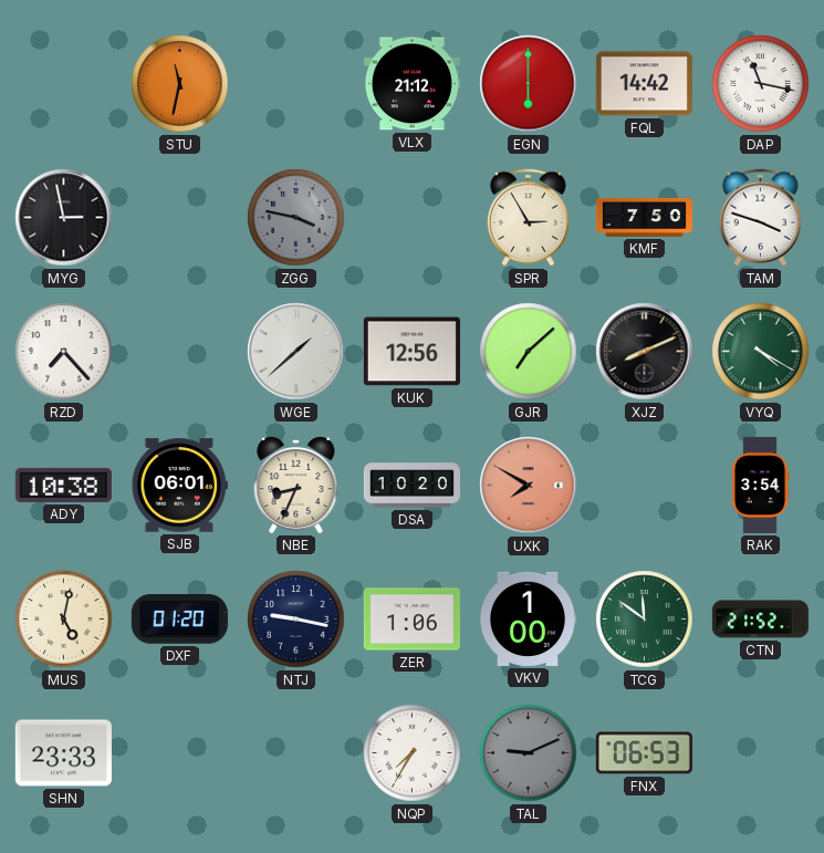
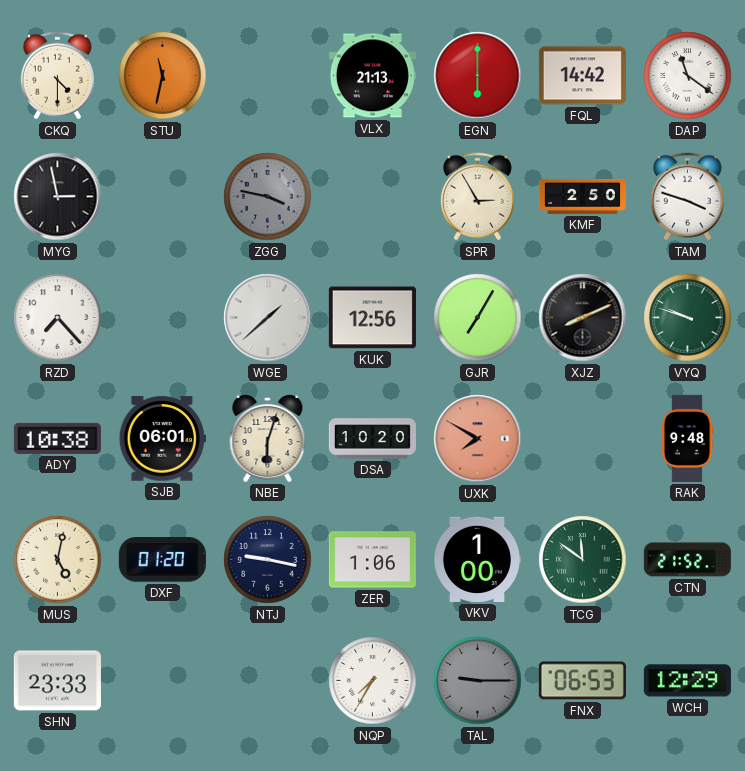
CKQ: none -> 4:30
VLX: 21:12 -> 21:13
DAP: 11:17 -> 11:21
KMF: 7:50 -> 2:50
GJR: 7:08 -> 7:05
VYQ: 4:20 -> 9:48
NBE: 8:34 -> 6:03
RAK: 3:54 -> 9:48
TAL: 9:11 -> 9:15
WCH: none -> 12:29
